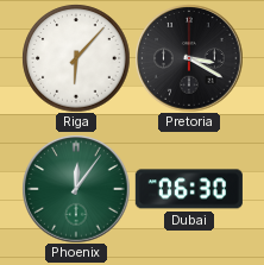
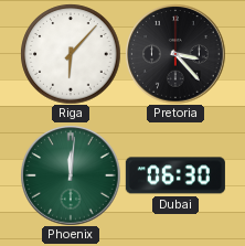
Pretoria: 3:20 -> 3:23
Phoenix: 12:06 -> 12:01
